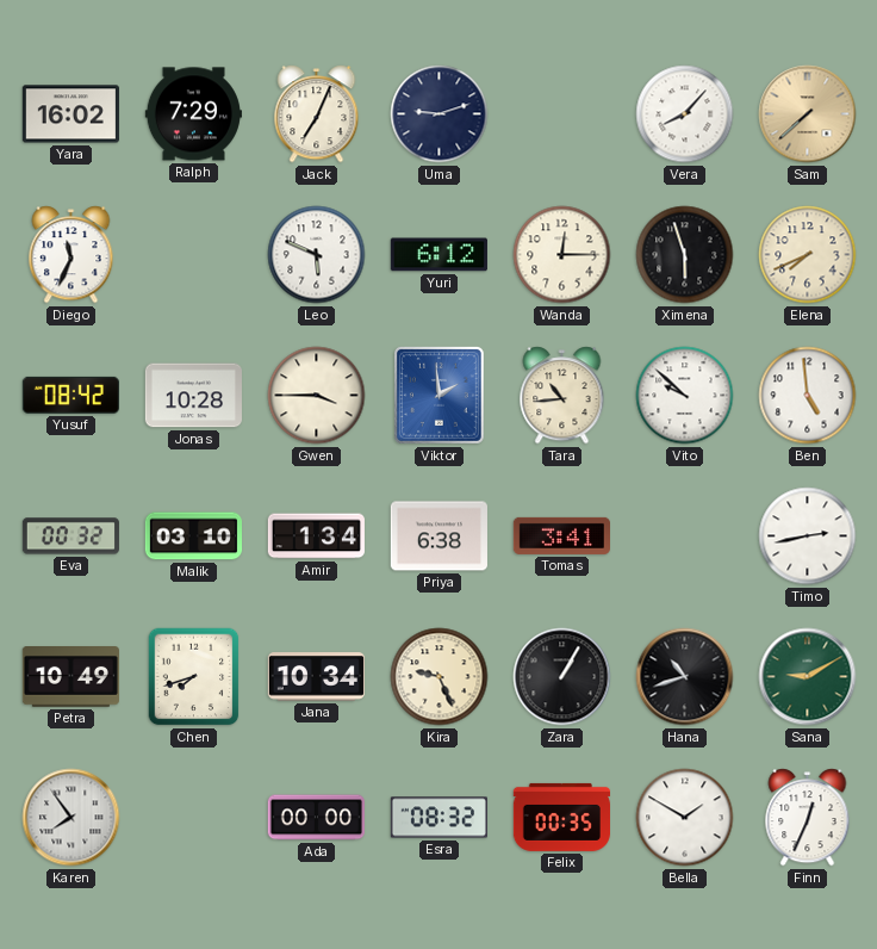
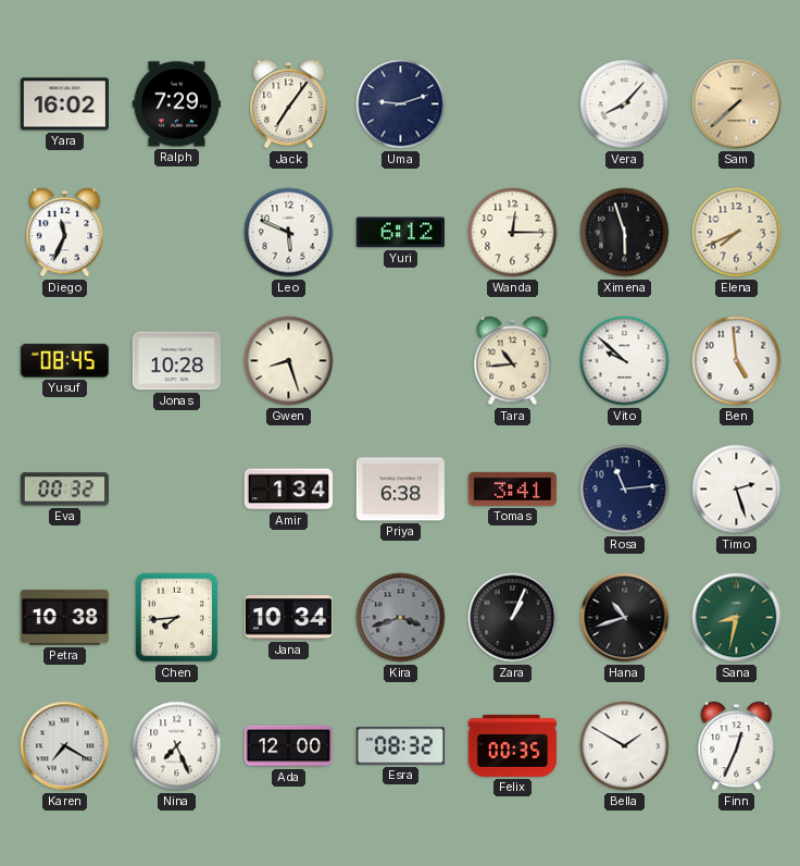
Jack: 7:04 -> 7:06
Yusuf: 08:42 -> 08:45
Gwen: 3:45 -> 8:27
Viktor: 1:59 -> none
Malik: 03:10 -> none
Rosa: none -> 11:14
Timo: 2:43 -> 2:27
Petra: 10:49 -> 10:38
Chen: 7:42 -> 7:44
Kira: 9:26 -> 3:42
Kira dial: cream -> grey
Zara: 1:05 -> 1:04
Sana: 9:10 -> 8:32
Karen: 7:54 -> 7:20
Nina: none -> 7:26
Ada: 00:00 -> 12:00
